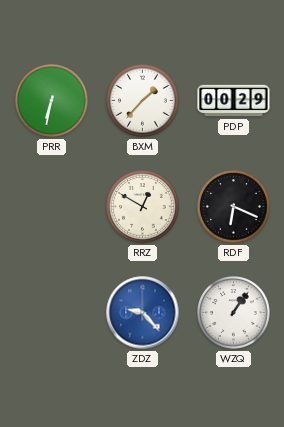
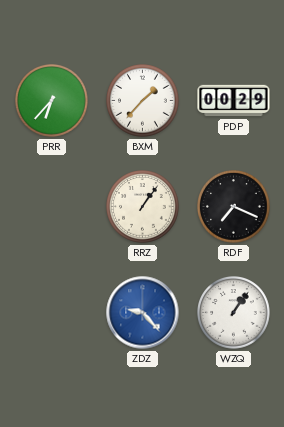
PRR: 6:32 -> 6:37
RRZ: 12:50 -> 1:06
RDF: 6:19 -> 7:19
